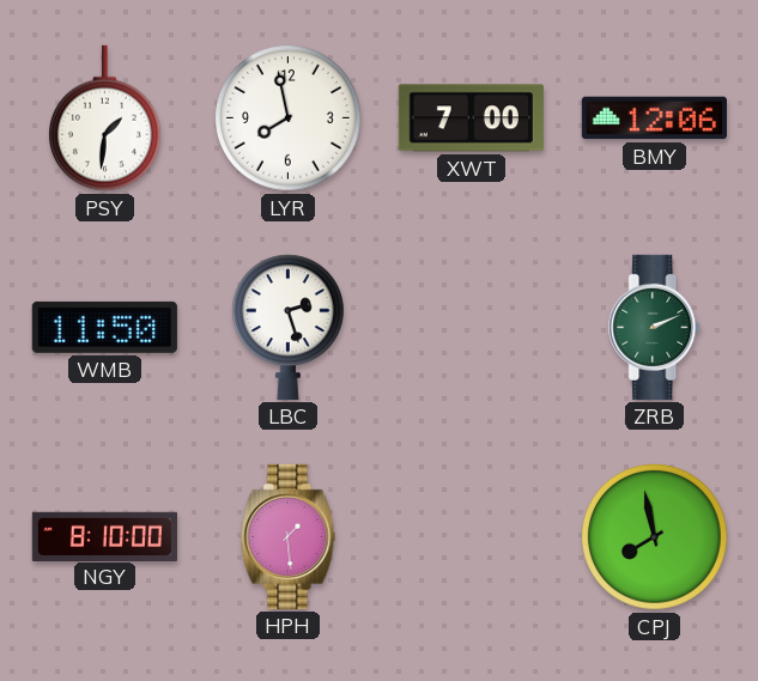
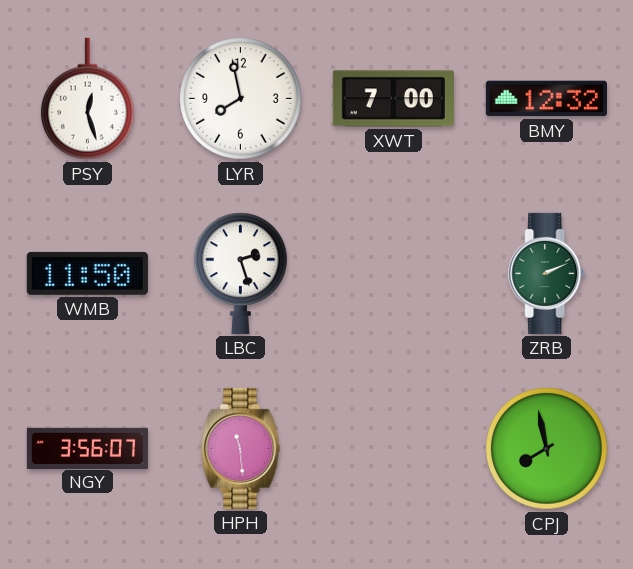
PSY: 1:31 -> 12:27
BMY: 12:06 -> 12:32
NGY: 8:10 -> 3:56
HPH: 1:29 -> 11:29
